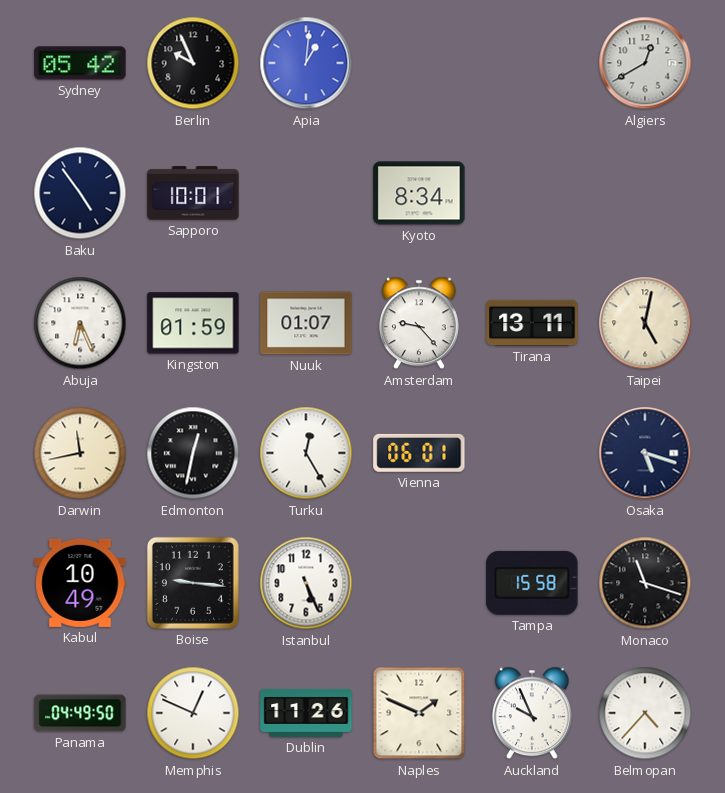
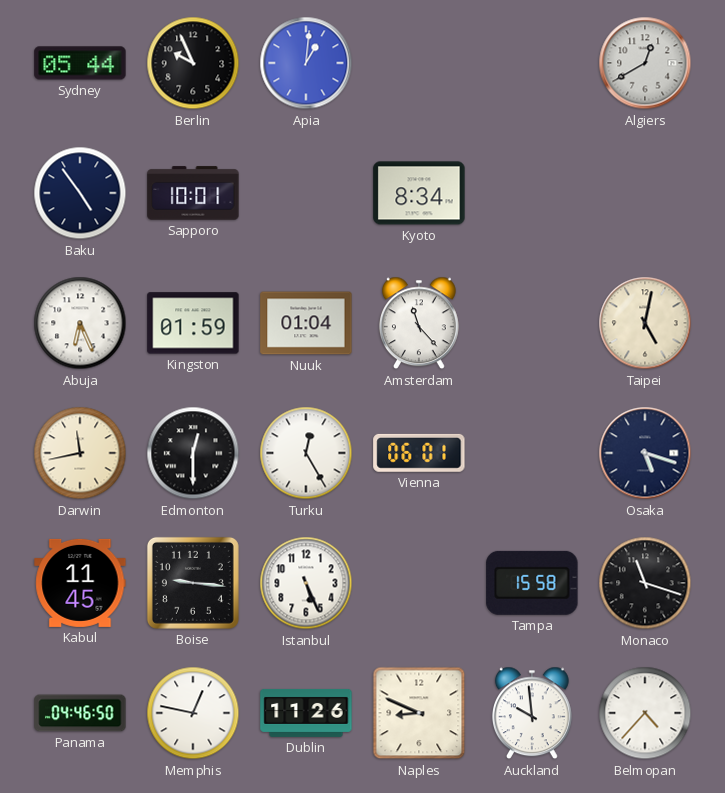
Sydney: 05:42 -> 05:44
Nuuk: 01:07 -> 01:04
Amsterdam: 9:23 -> 11:23
Tirana: 13:11 -> none
Edmonton: 12:32 -> 12:30
Kabul: 10:49 -> 11:45
Panama: 04:49 -> 04:46
Memphis: 12:49 -> 12:47
Naples: 1:49 -> 8:49
Auckland: 9:56 -> 9:59
